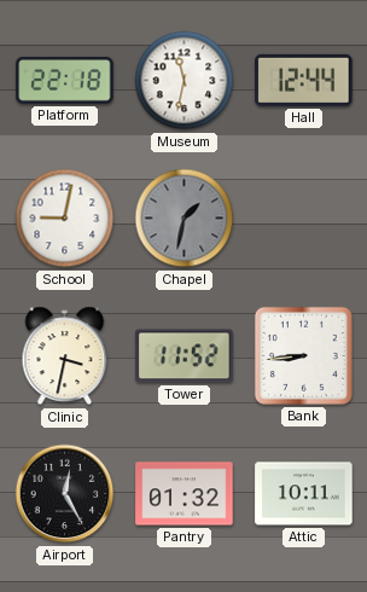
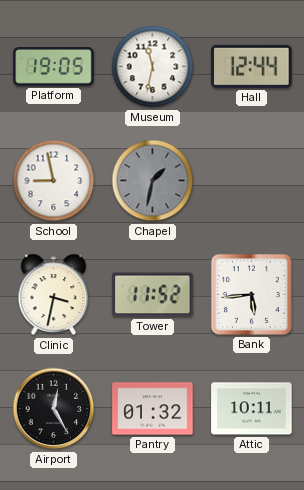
Platform: 22:18 -> 19:05
School: 9:02 -> 8:58
Bank: 8:44 -> 5:44
